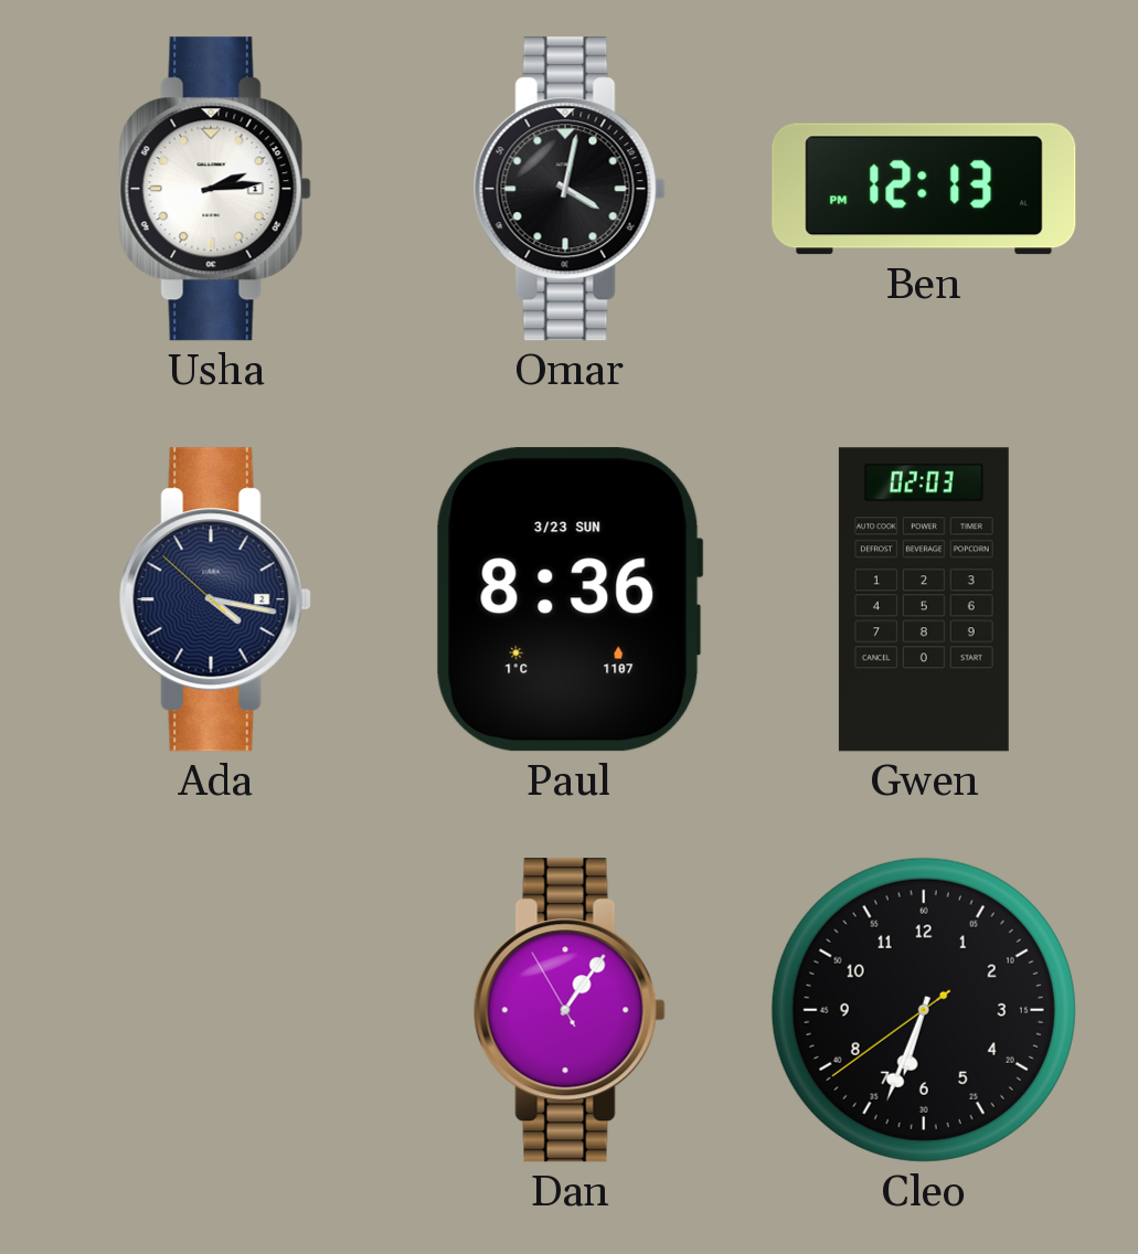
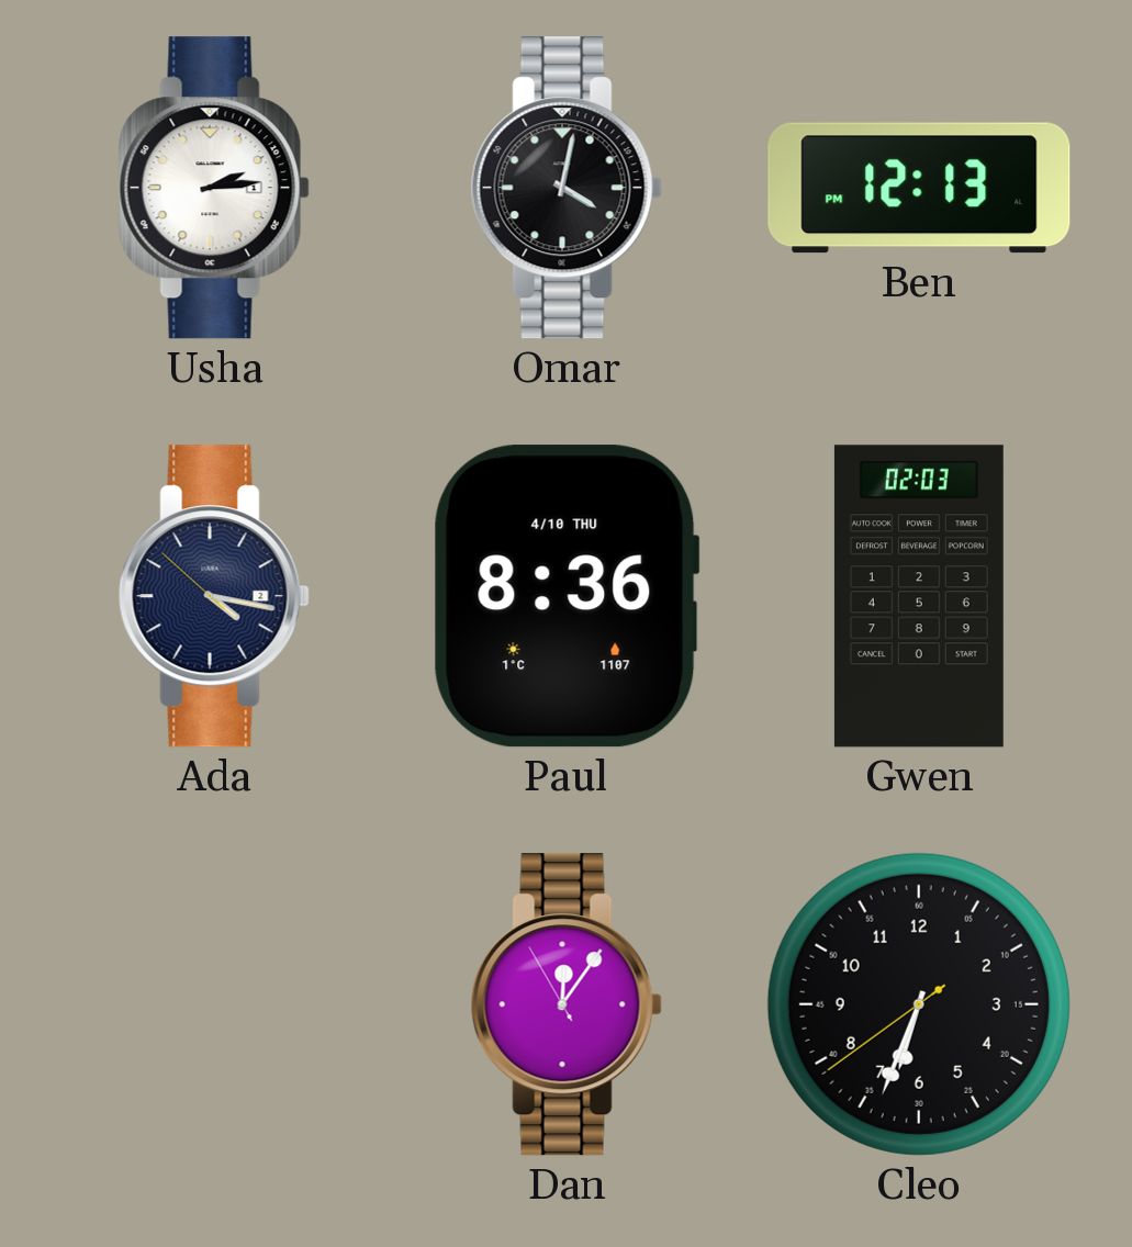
Paul date: 3/23 SUN -> 4/10 THU
Dan: 1:05 -> 12:05
